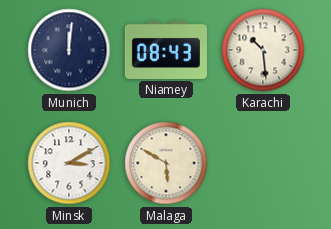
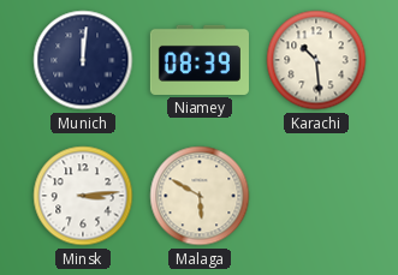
Niamey: 08:43 -> 08:39
Minsk: 3:10 -> 3:14
